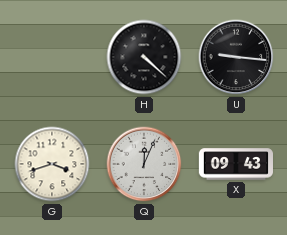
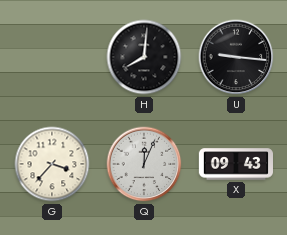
H: 4:22 -> 8:01
G: 3:42 -> 3:37
